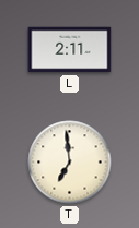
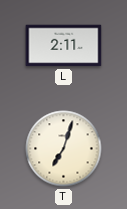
T: 6:59 -> 7:03
